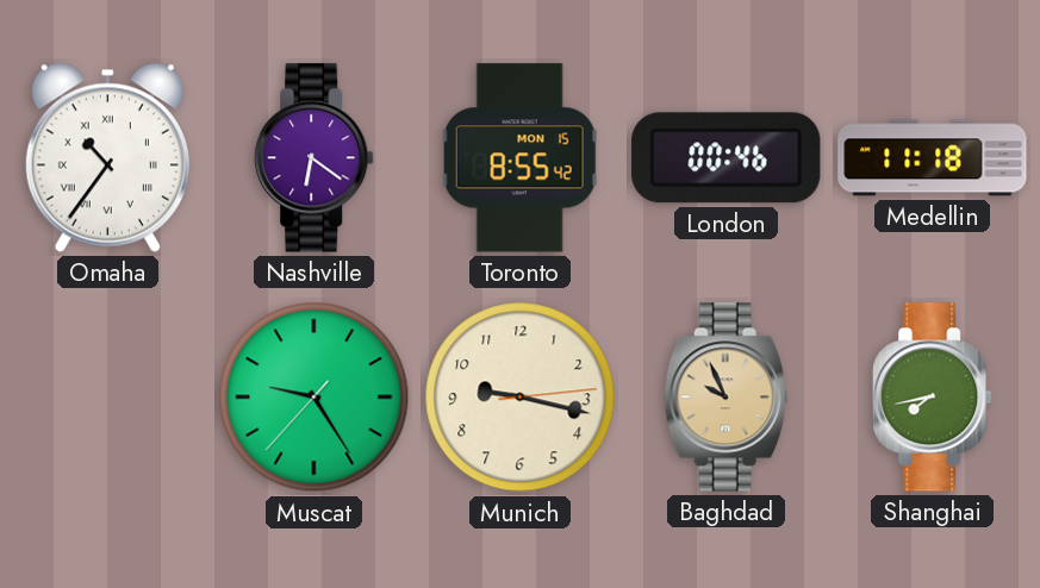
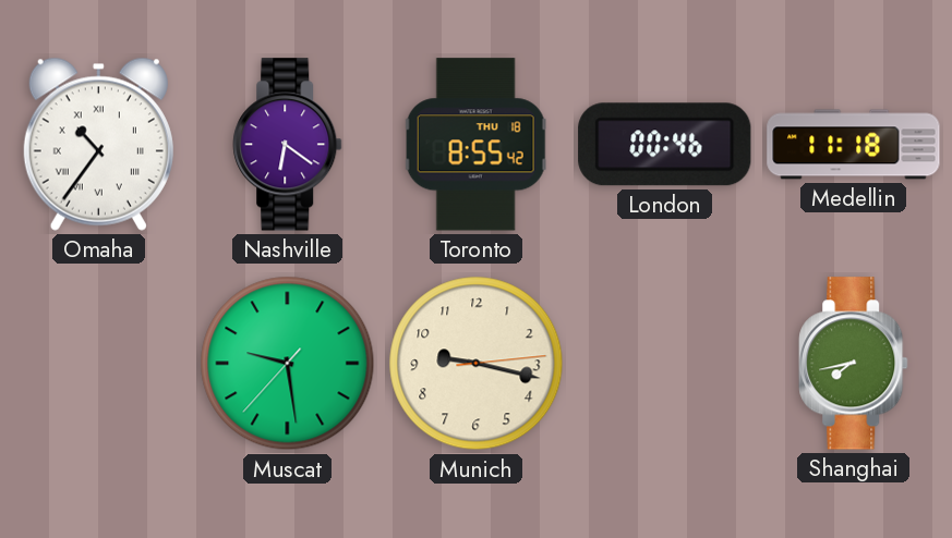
Toronto date: MON 15 -> THU 18
Muscat: 9:24 -> 9:28
Baghdad: 9:56 -> none
